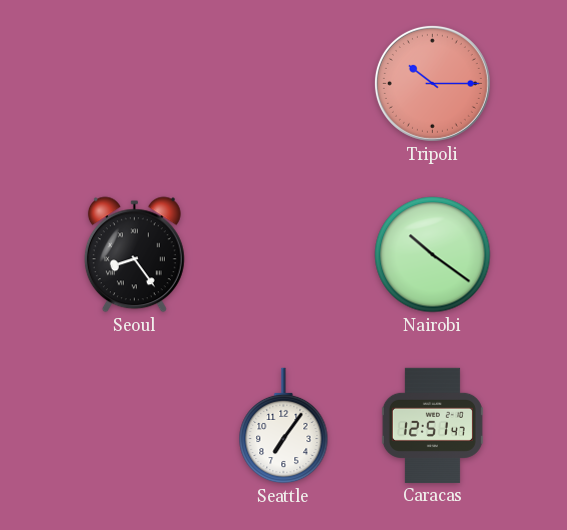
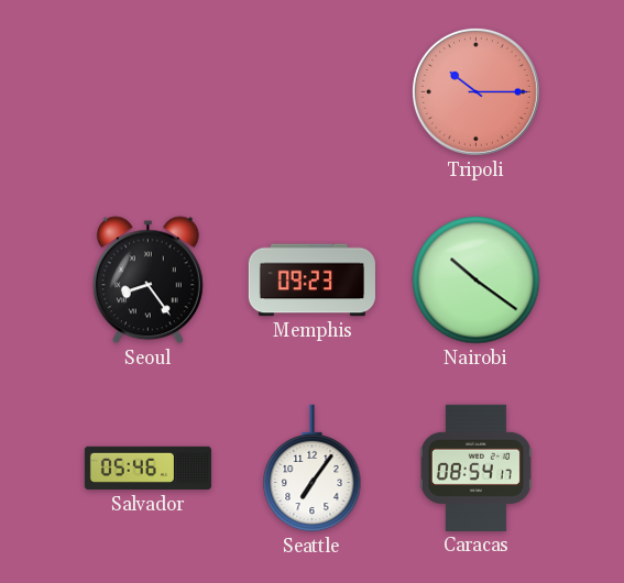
Memphis: none -> 09:23
Salvador: none -> 05:46
Caracas: 12:51 -> 08:54
